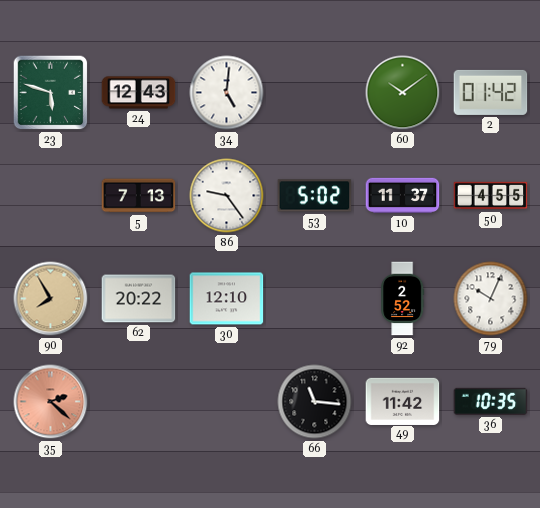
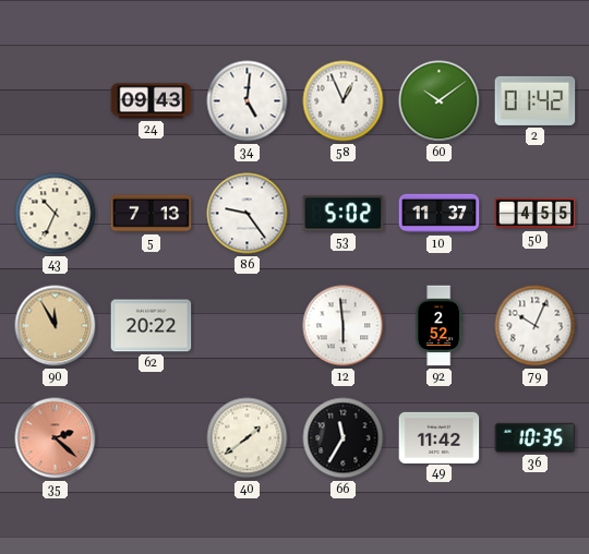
23: 5:48 -> none
24: 12:43 -> 09:43
58: none -> 12:56
43: none -> 10:34
90: 7:55 -> 11:55
30: 12:10 -> none
12: none -> 5:59
40: none -> 1:39
66: 11:16 -> 11:35
